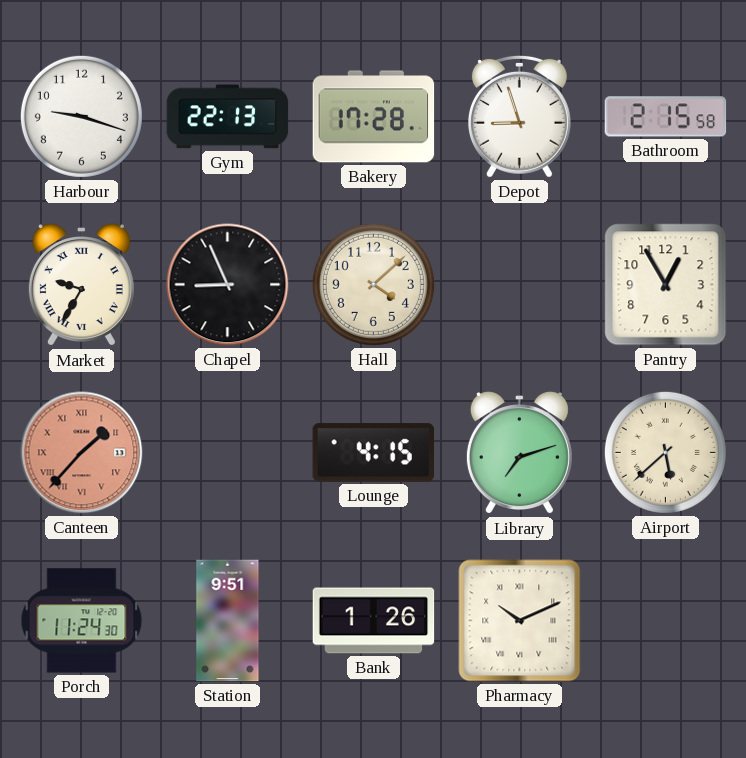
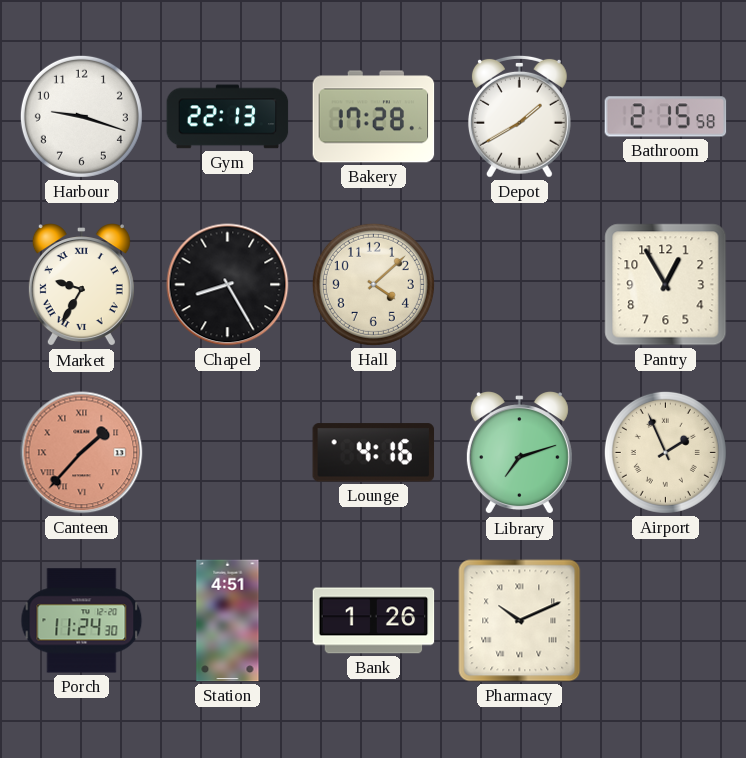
Depot: 8:57 -> 1:40
Chapel: 8:56 -> 8:25
Lounge: 4:15 -> 4:16
Airport: 5:38 -> 1:56
Station: 9:51 -> 4:51
